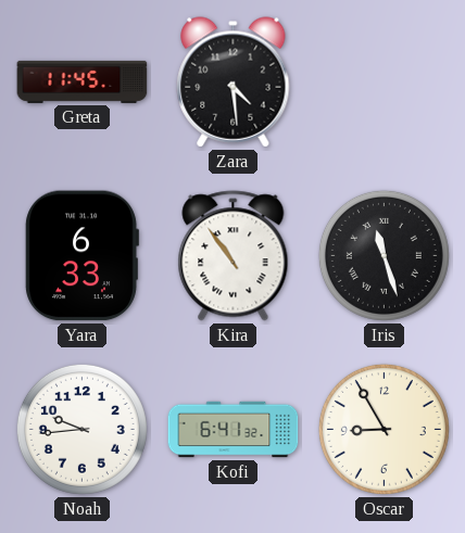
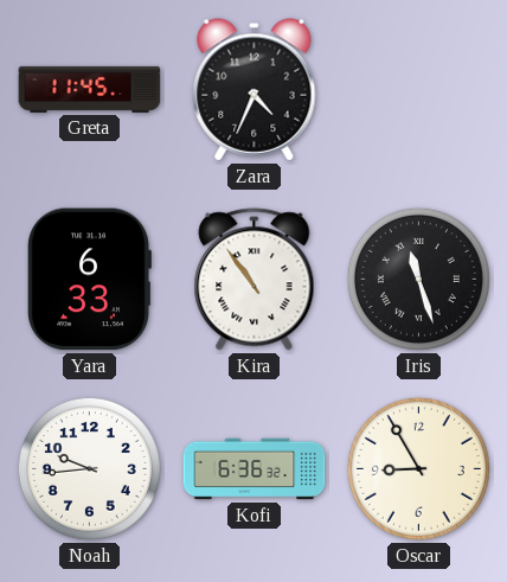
Zara: 4:29 -> 4:34
Kofi: 6:41 -> 6:36
